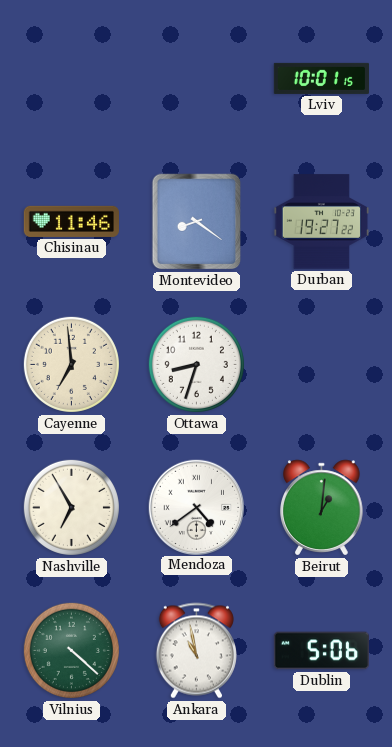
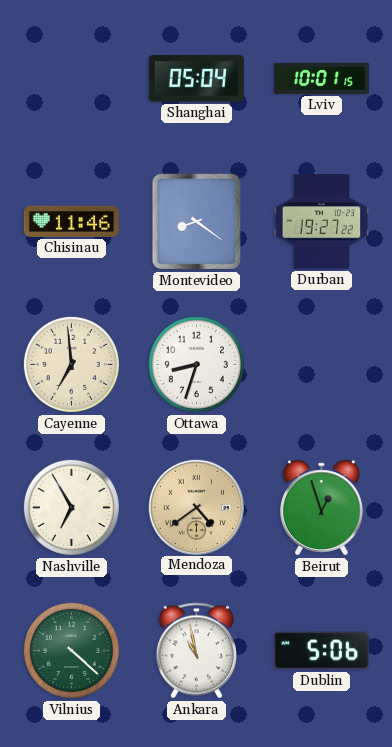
Shanghai: none -> 05:04
Mendoza dial: white -> champagne
Beirut: 1:01 -> 12:57
